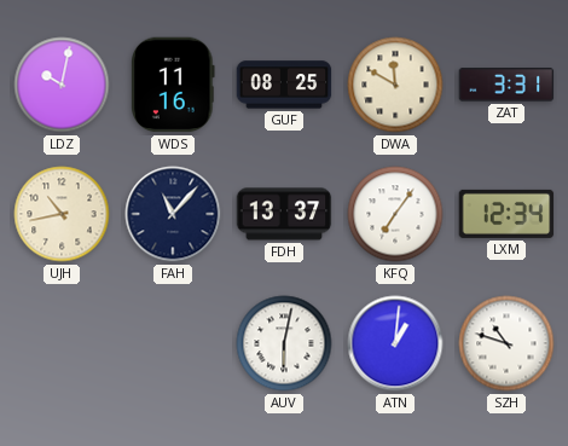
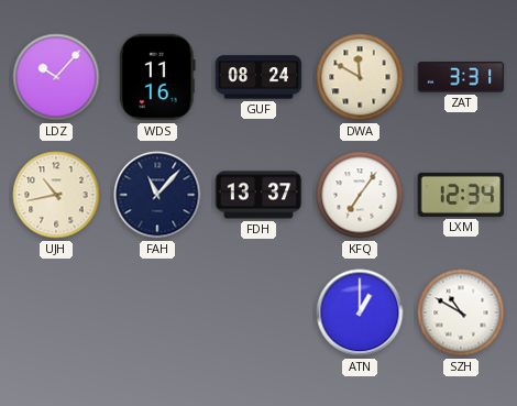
LDZ: 10:02 -> 10:07
GUF: 08:25 -> 08:24
AUV: 6:02 -> none
ATN: 1:01 -> 1:00
SZH: 10:48 -> 10:50
